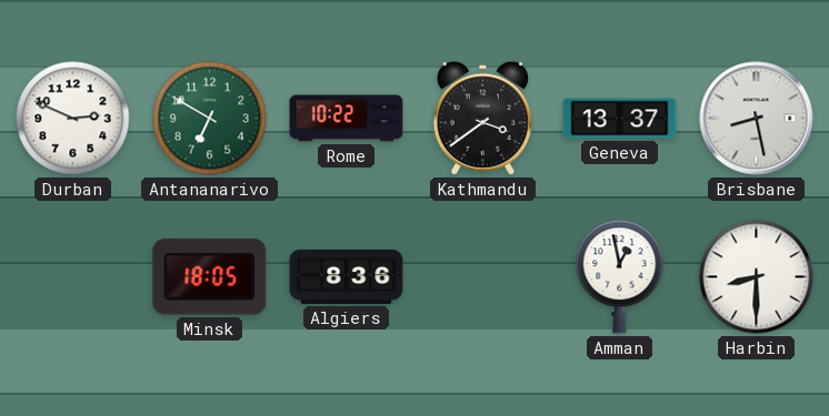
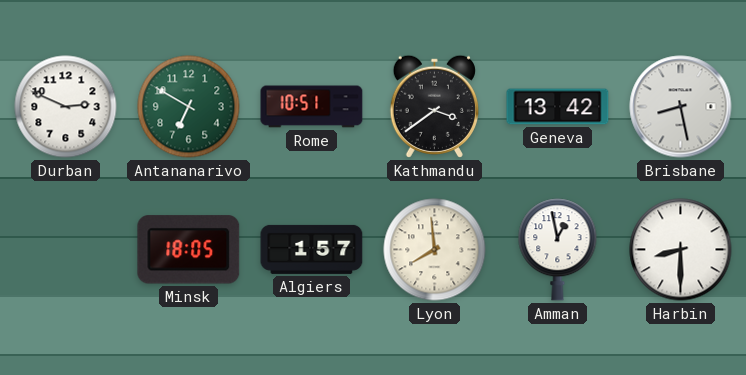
Rome: 10:22 -> 10:51
Geneva: 13:37 -> 13:42
Algiers: 8:36 -> 1:57
Lyon: none -> 7:59
